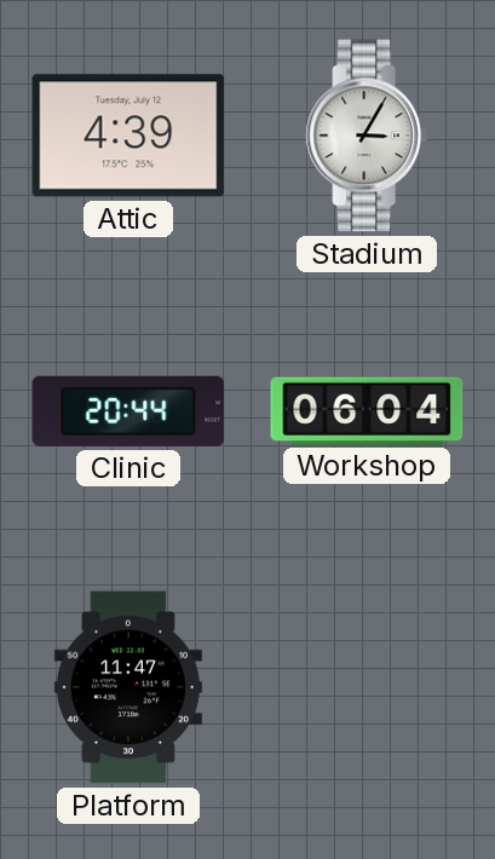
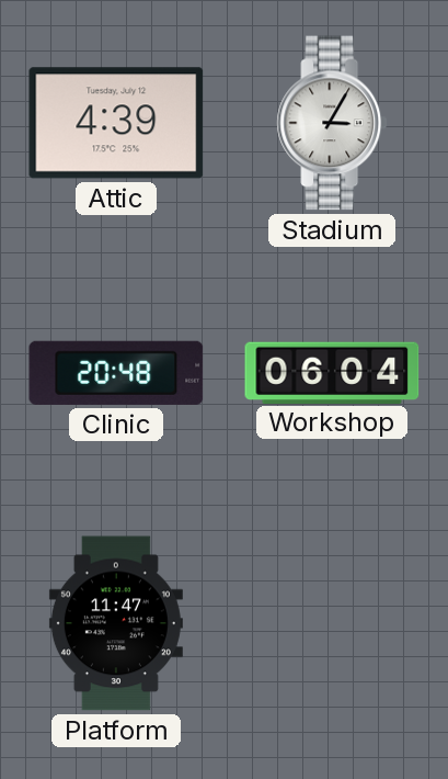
Clinic: 20:44 -> 20:48
